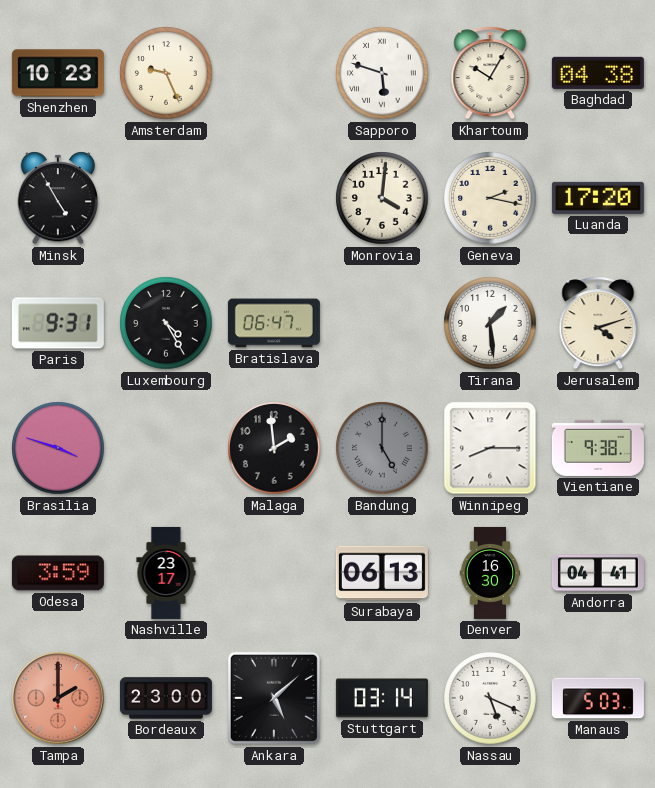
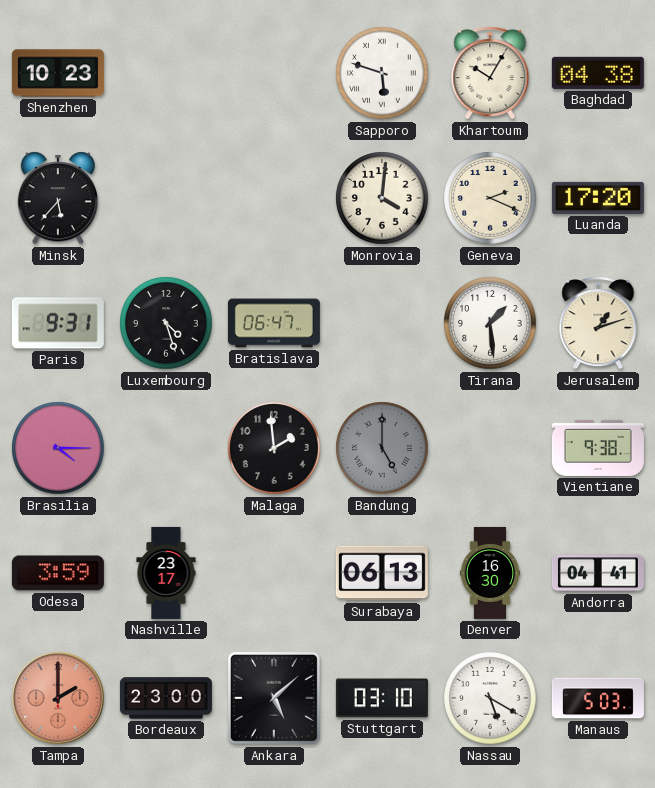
Amsterdam: 9:26 -> none
Minsk: 4:55 -> 5:37
Geneva: 2:17 -> 2:19
Luxembourg: 4:25 -> 4:27
Jerusalem: 4:12 -> 1:12
Brasilia: 3:48 -> 4:15
Winnipeg: 8:15 -> none
Stuttgart: 03:14 -> 03:10
Nassau: 5:19 -> 5:20
